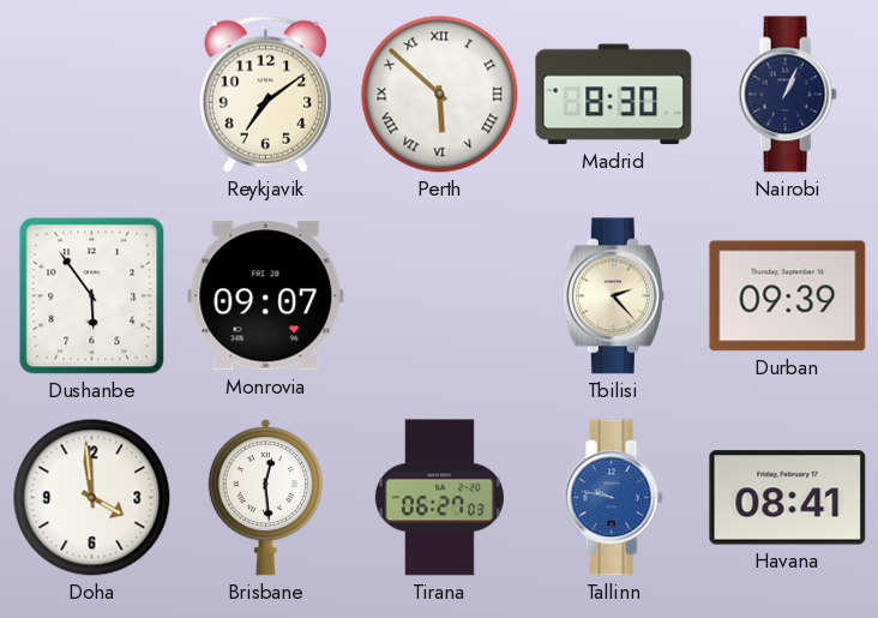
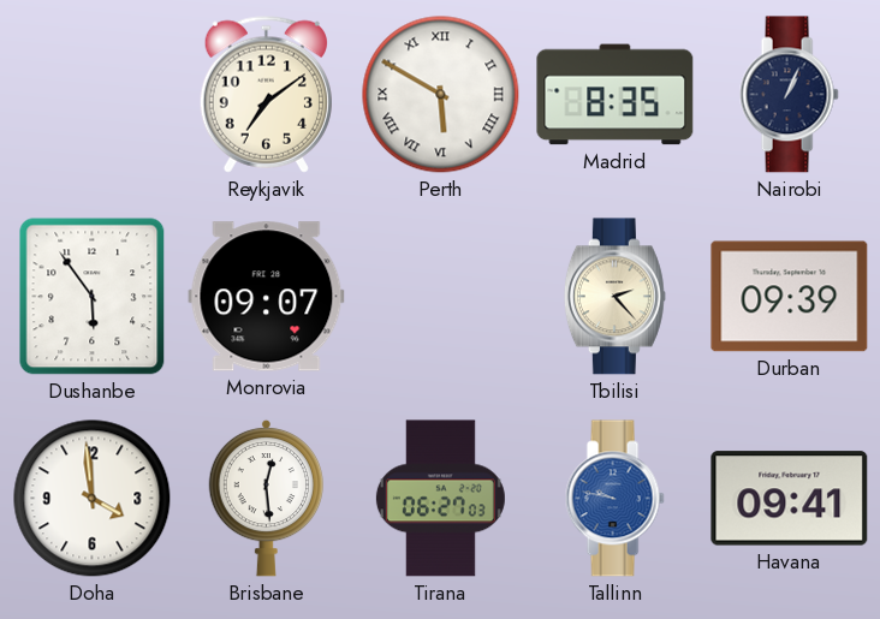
Perth: 5:52 -> 5:50
Madrid: 8:30 -> 8:35
Havana: 08:41 -> 09:41
